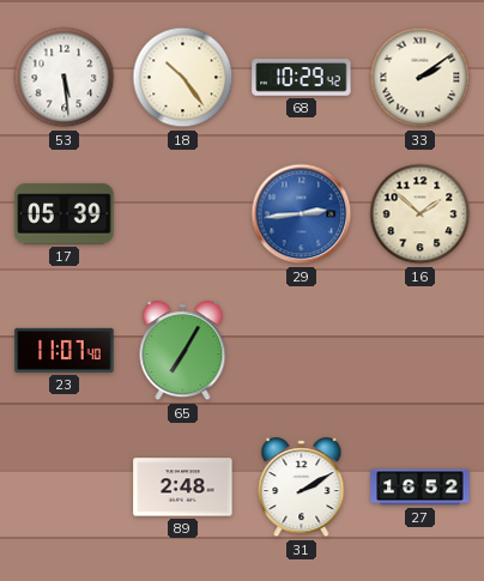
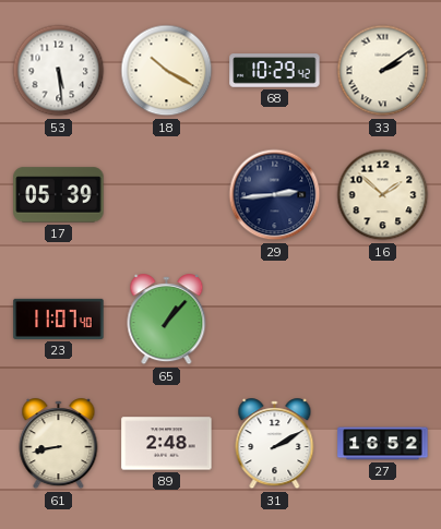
18: 10:24 -> 10:20
29 dial: blue -> navy
65: 7:05 -> 1:07
61: none -> 8:43
